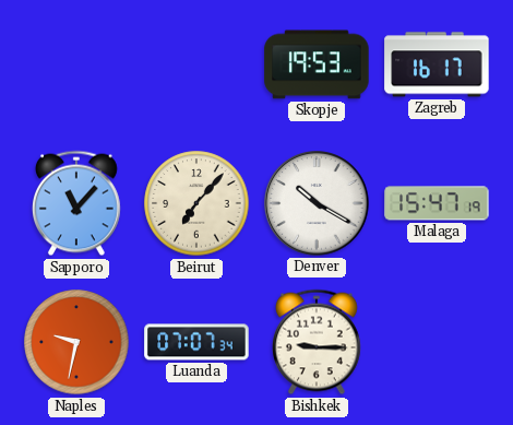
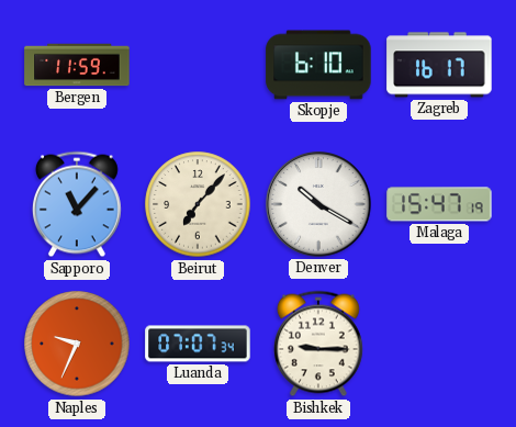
Bergen: none -> 11:59
Skopje: 19:53 -> 6:10
Naples: 9:32 -> 9:34
